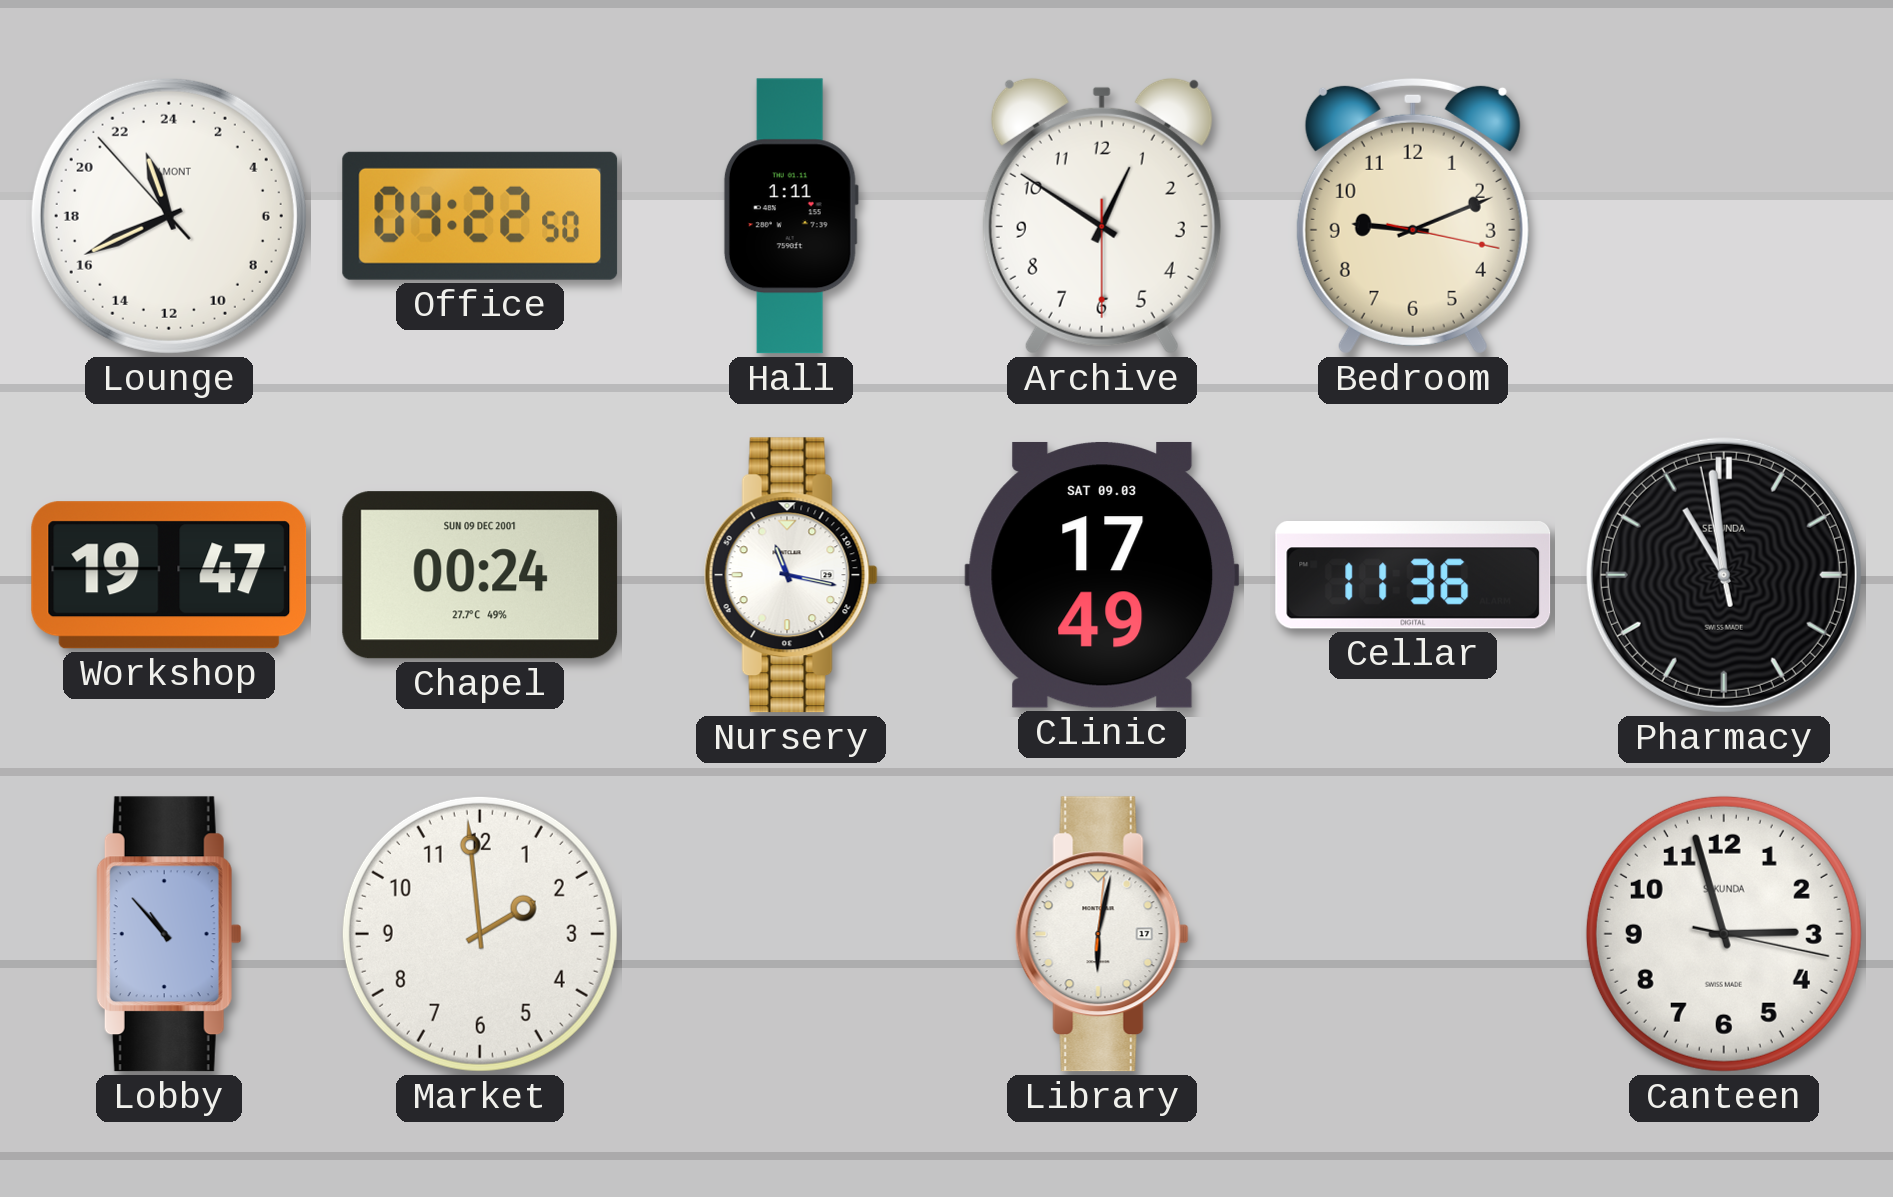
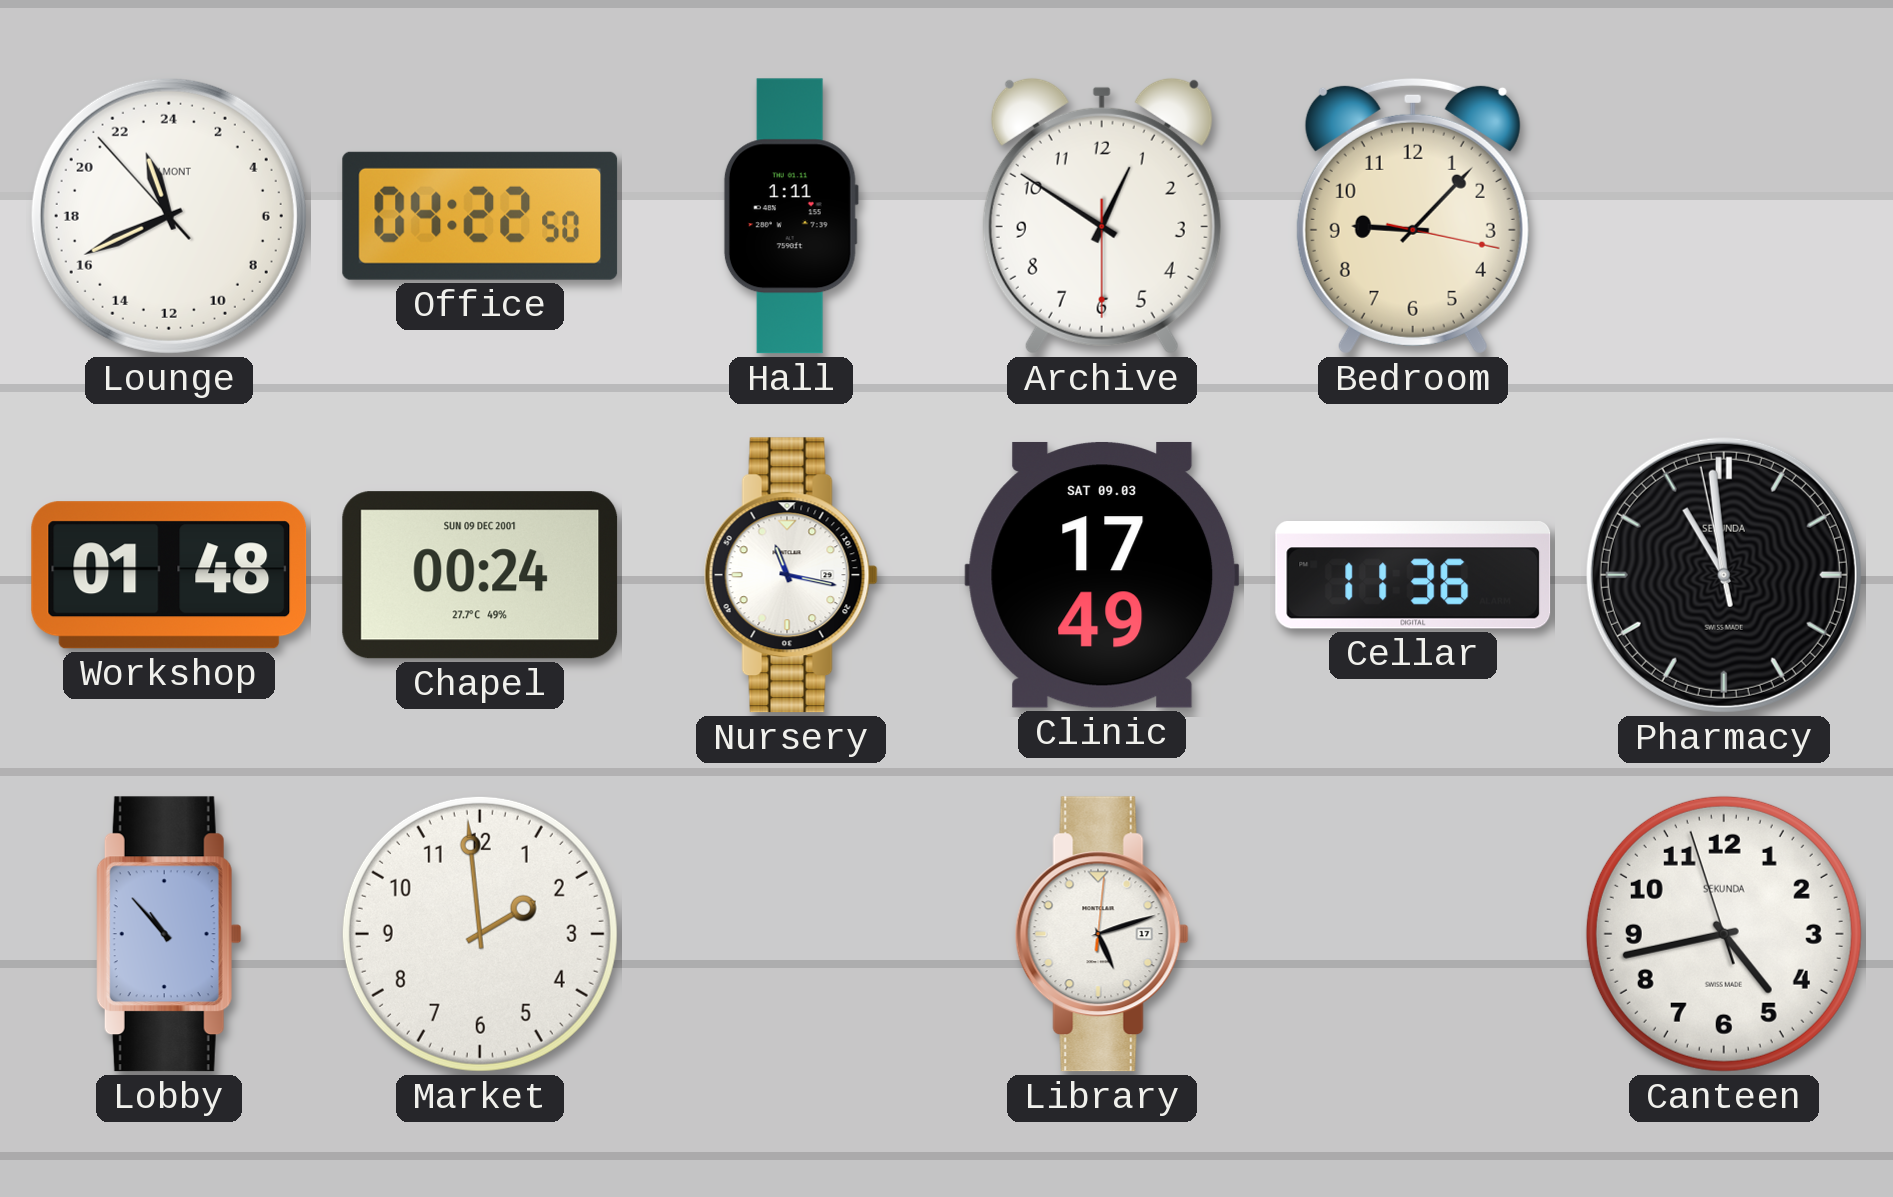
Bedroom: 9:11 -> 9:07
Workshop: 19:47 -> 01:48
Library: 6:02 -> 5:12
Canteen: 2:57 -> 4:42
